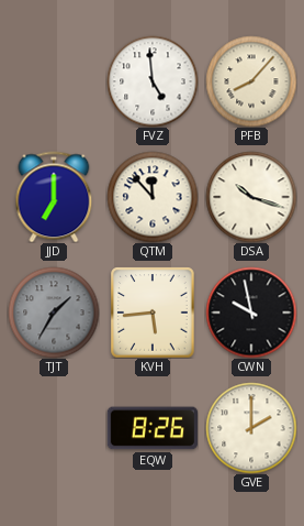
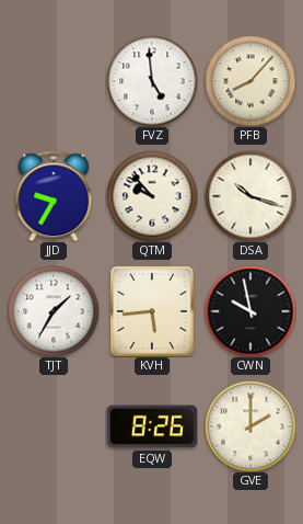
JJD: 7:00 -> 9:35
QTM: 11:53 -> 9:53
TJT dial: grey -> white
